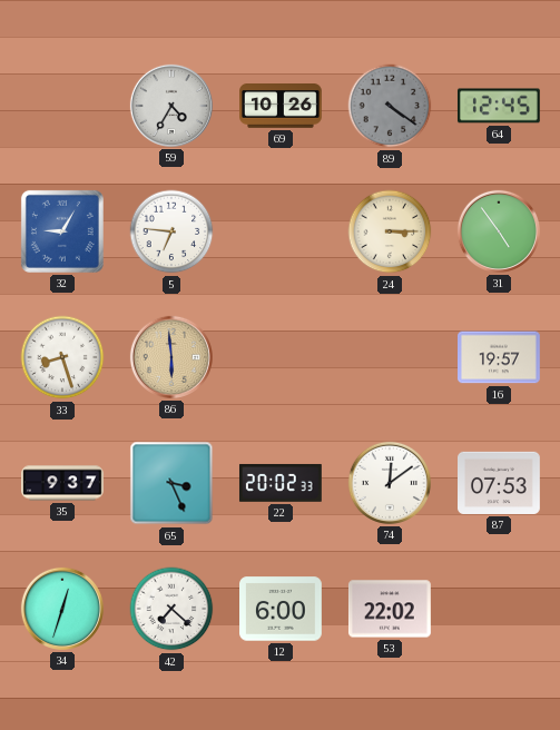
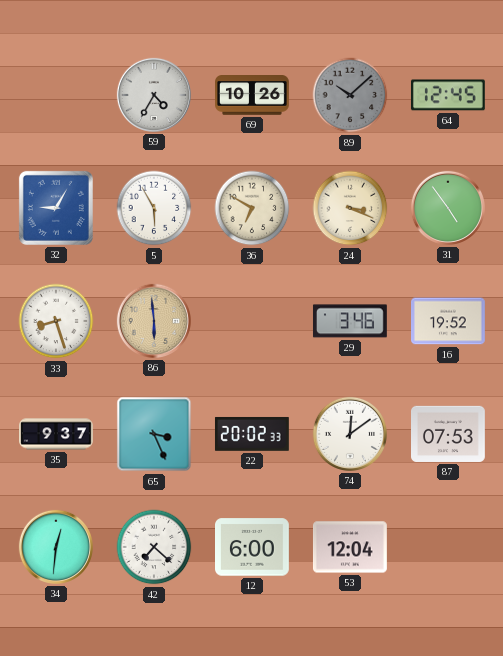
89: 4:21 -> 10:08
5: 6:46 -> 5:55
36: none -> 6:50
24: 3:15 -> 3:19
29: none -> 3:46
16: 19:57 -> 19:52
34: 12:33 -> 12:31
53: 22:02 -> 12:04
